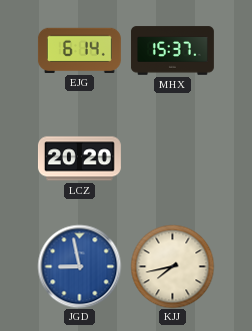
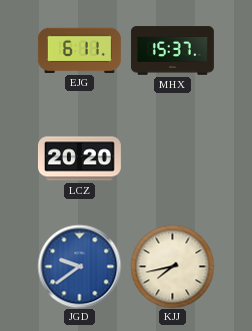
EJG: 6:14 -> 6:11
JGD: 8:58 -> 9:39
